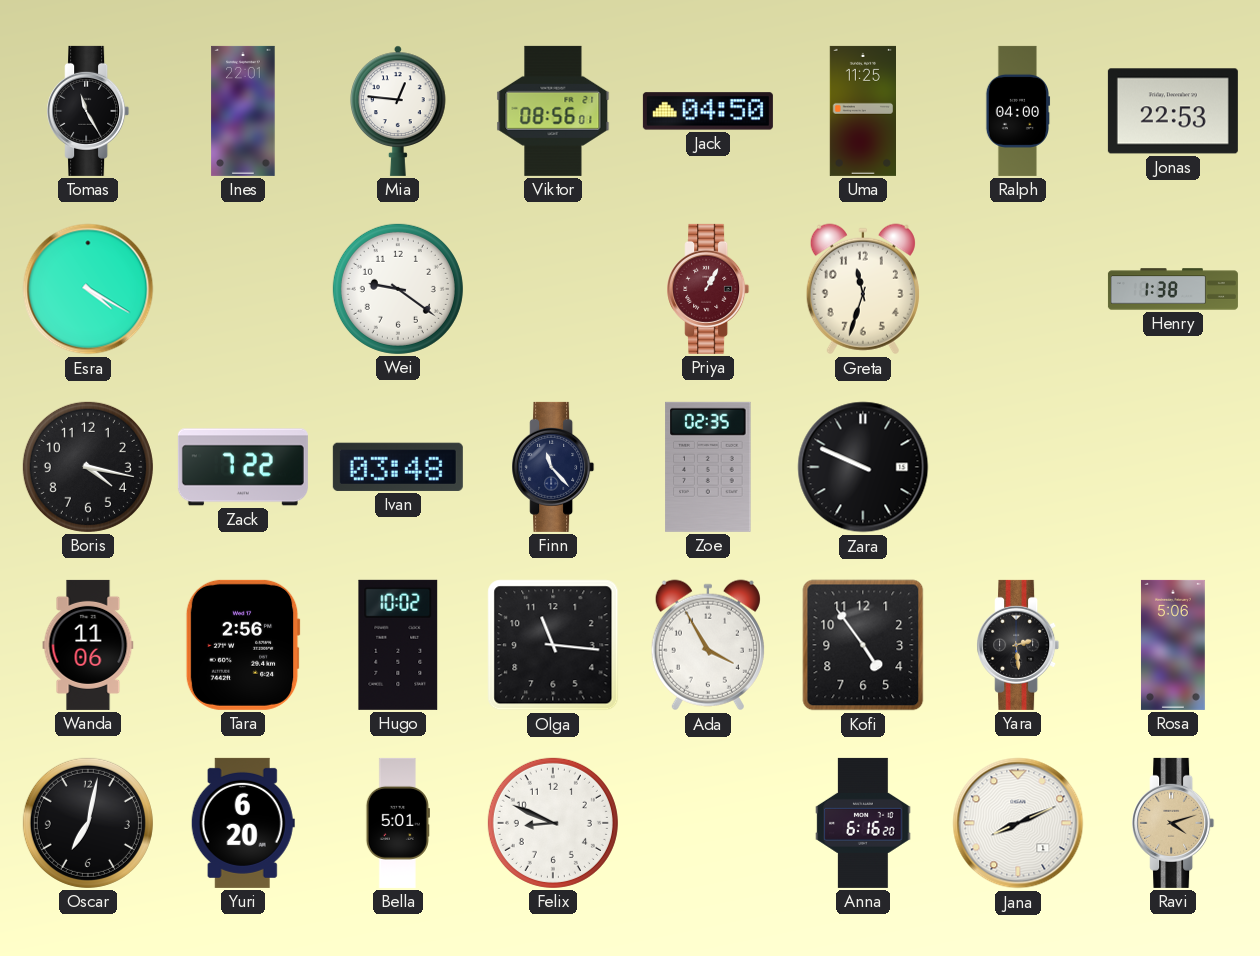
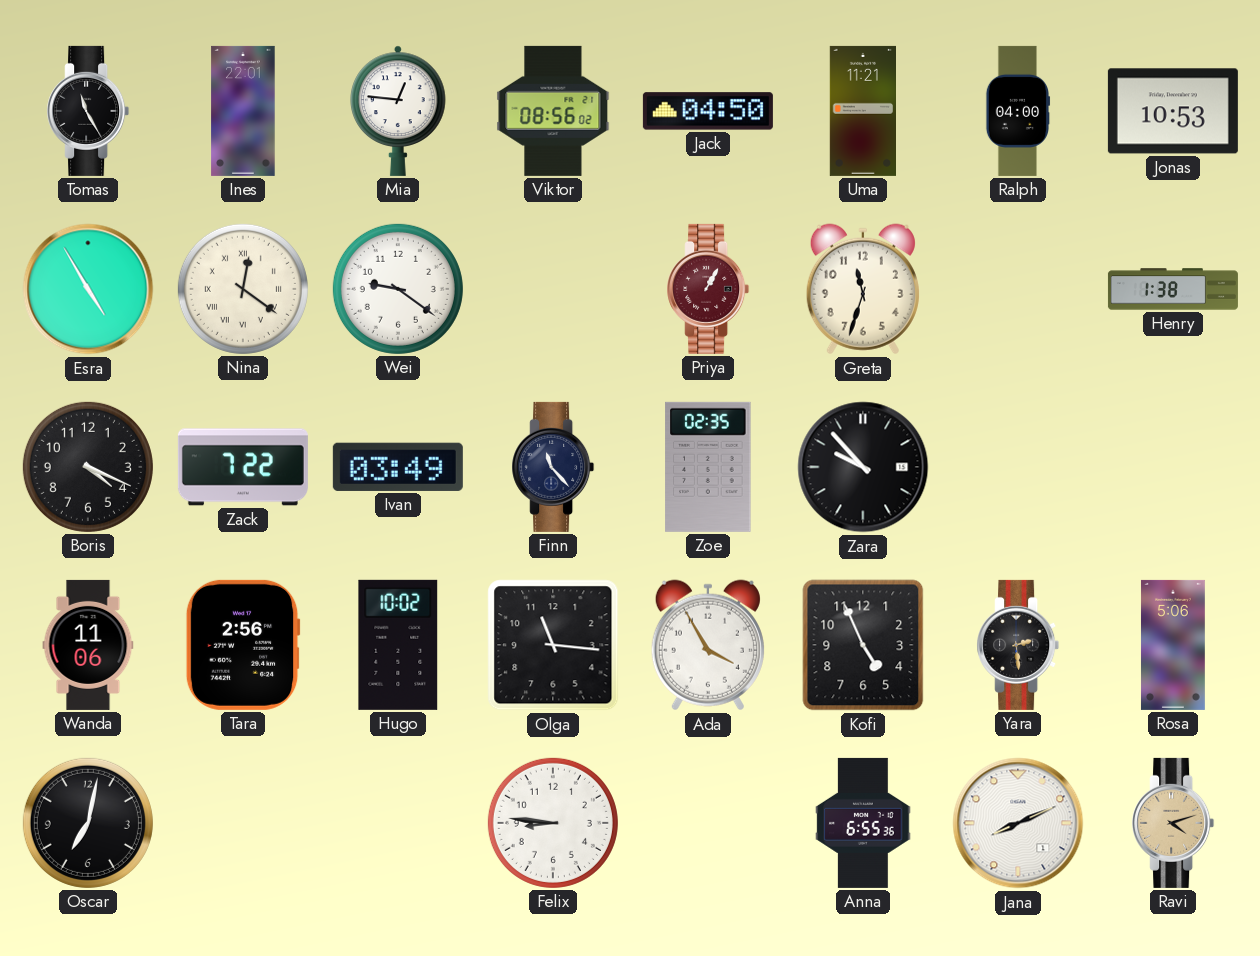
Viktor: 08:56:01 -> 08:56:02
Uma: 11:25 -> 11:21
Jonas: 22:53 -> 10:53
Esra: 4:20 -> 4:55
Nina: none -> 12:21
Boris: 4:17 -> 4:19
Ivan: 03:48 -> 03:49
Zara: 9:49 -> 9:53
Kofi: 4:54 -> 4:56
Yuri: 6:20 -> none
Bella: 5:01 -> none
Felix: 8:49 -> 8:46
Anna: 6:16 -> 6:55
